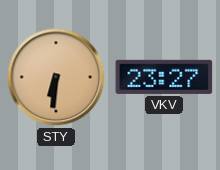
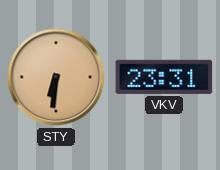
VKV: 23:27 -> 23:31
